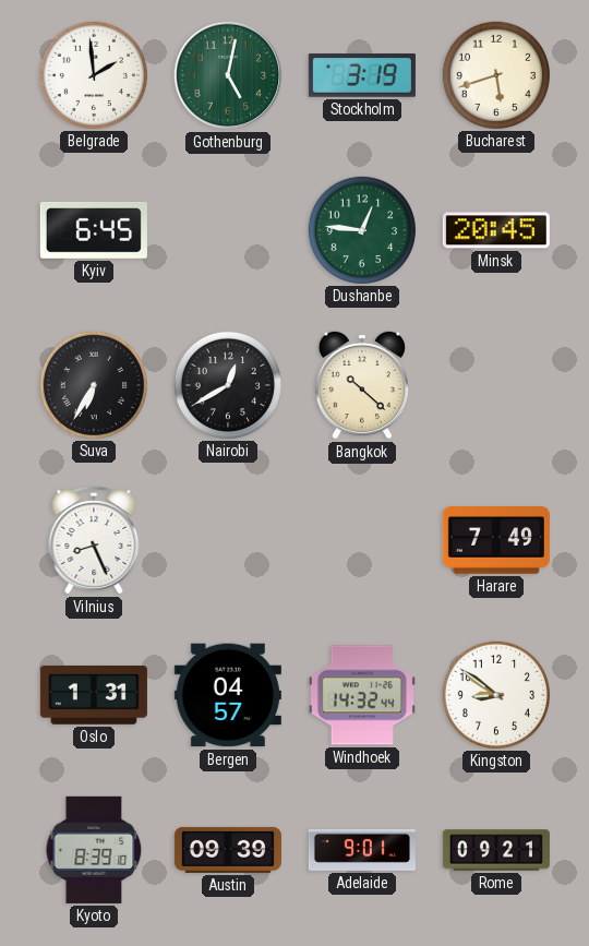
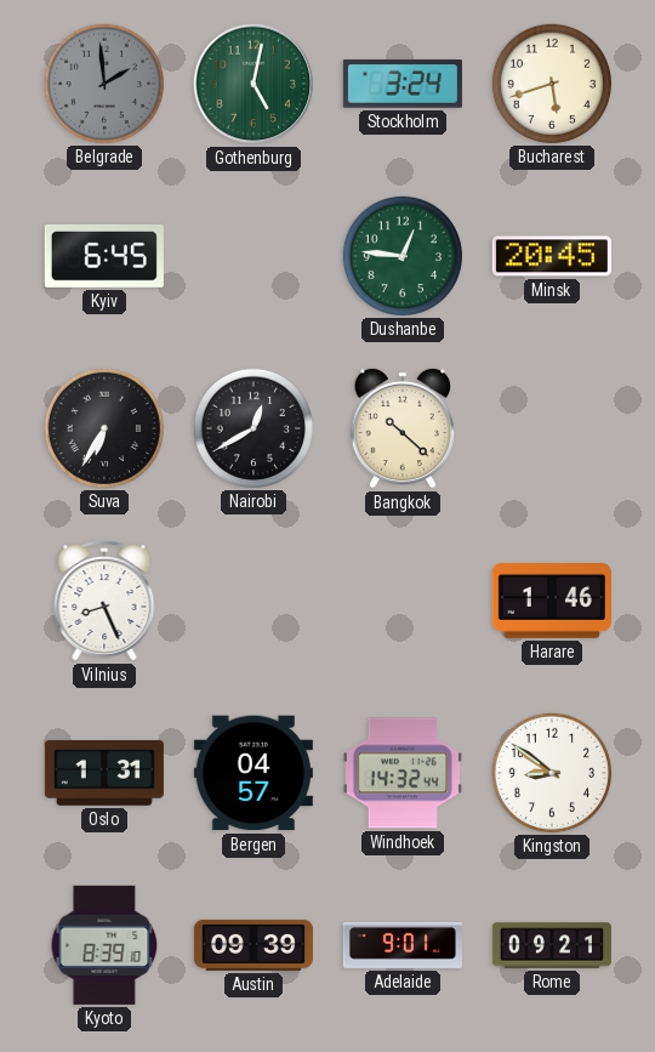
Belgrade dial: white -> grey
Stockholm: 3:19 -> 3:24
Harare: 7:49 -> 1:46
